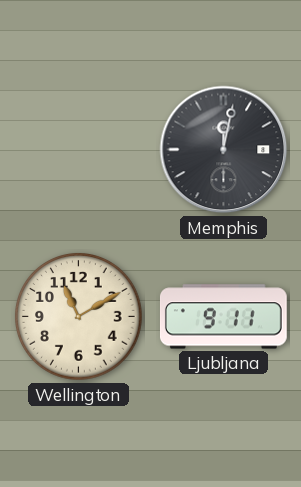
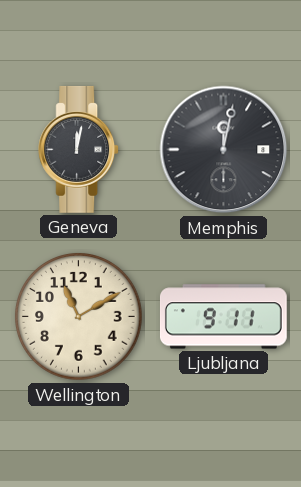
Geneva: none -> 12:02
